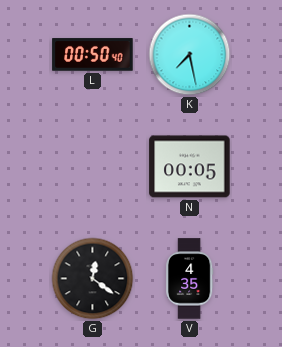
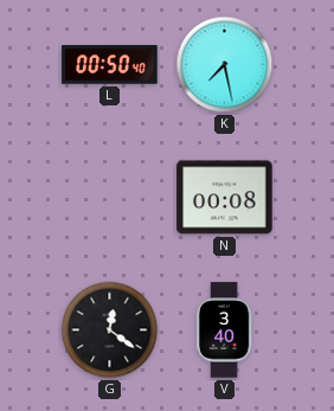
N: 00:05 -> 00:08
V: 4:35 -> 3:40
